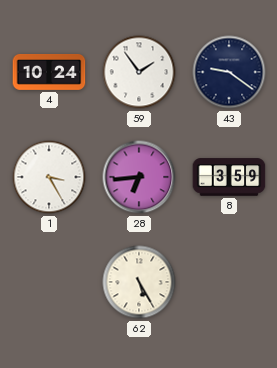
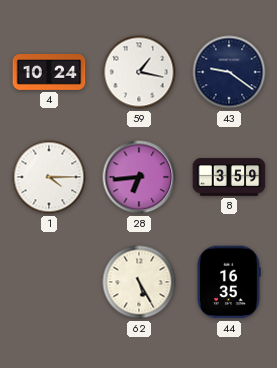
59: 1:54 -> 1:17
1: 3:25 -> 4:15
44: none -> 16:35
